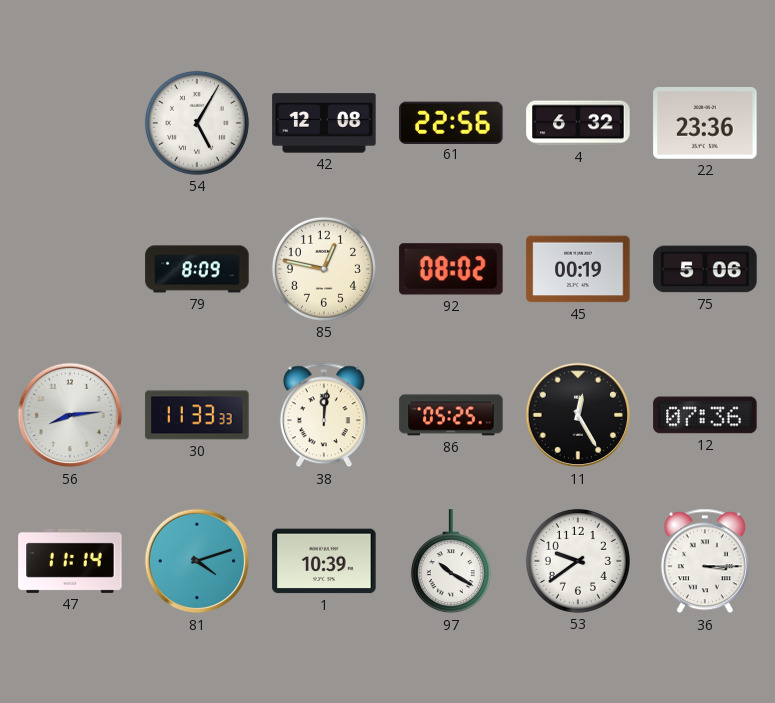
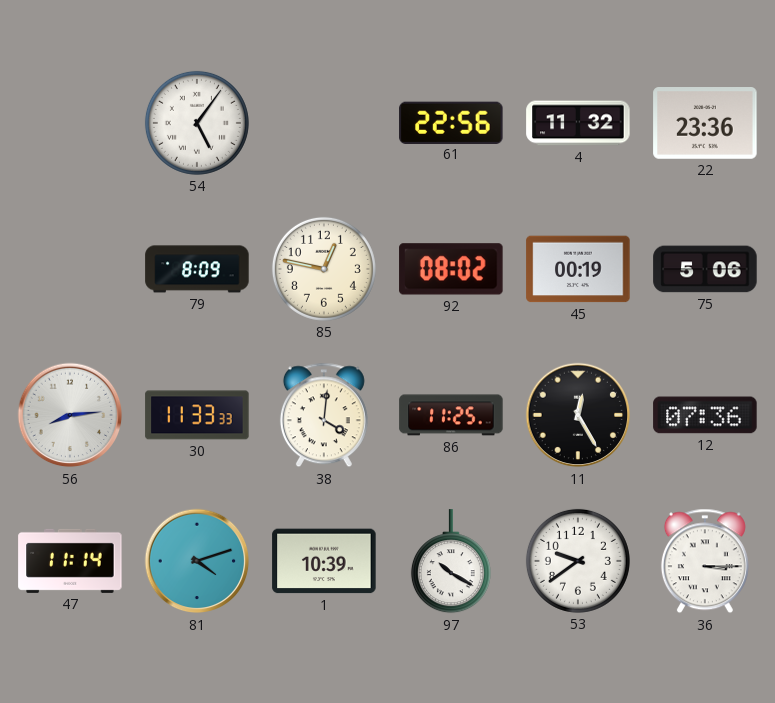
54: 5:05 -> 5:06
42: 12:08 -> none
4: 6:32 -> 11:32
38: 12:01 -> 4:01
86: 05:25 -> 11:25
